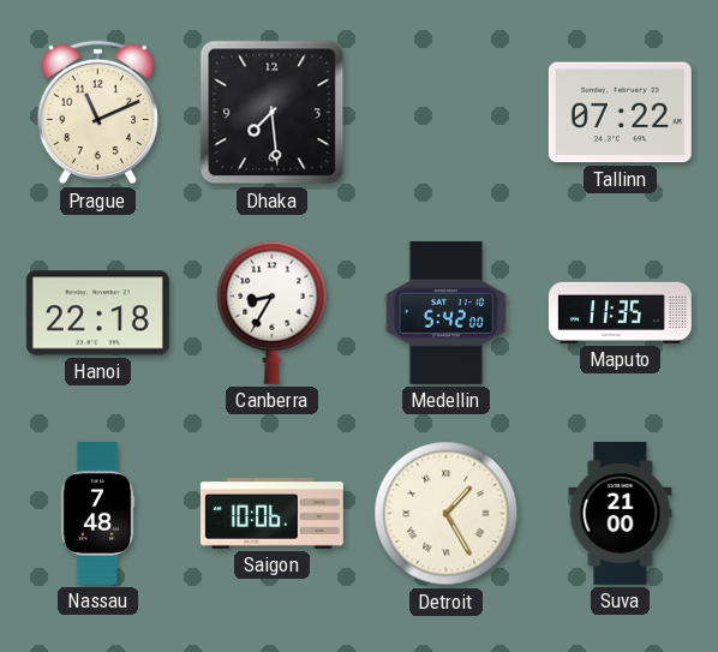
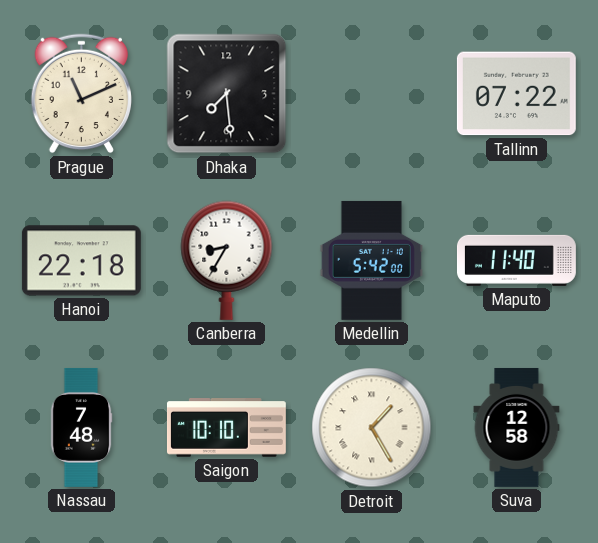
Maputo: 11:35 -> 11:40
Saigon: 10:06 -> 10:10
Suva: 21:00 -> 12:58
